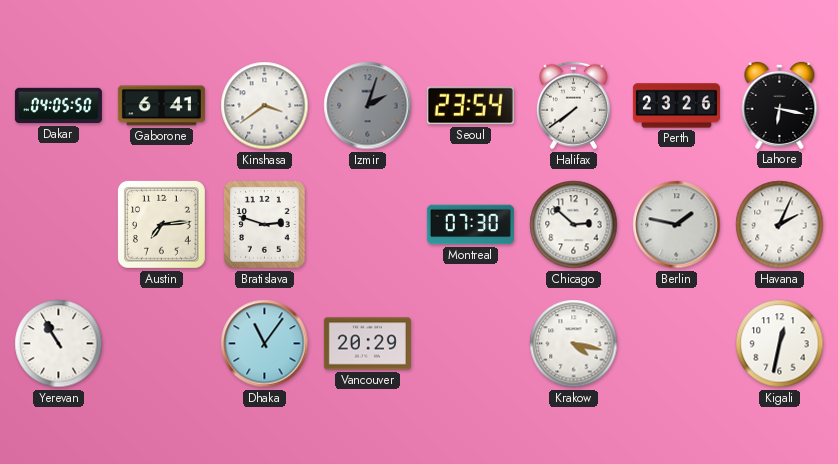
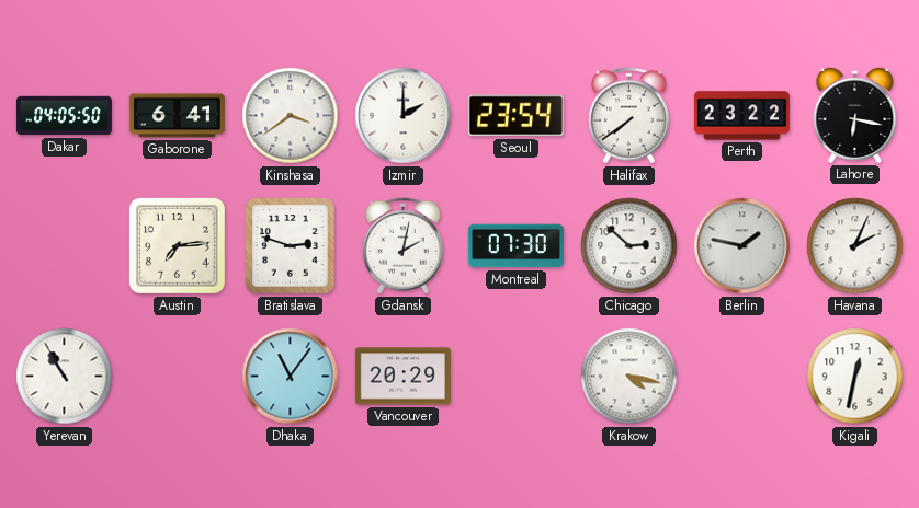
Izmir: 2:03 -> 2:00
Izmir dial: grey -> white
Perth: 23:26 -> 23:22
Gdansk: none -> 2:02
